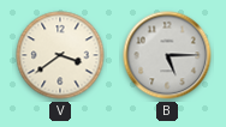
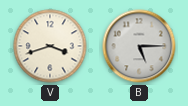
V: 3:39 -> 3:42
